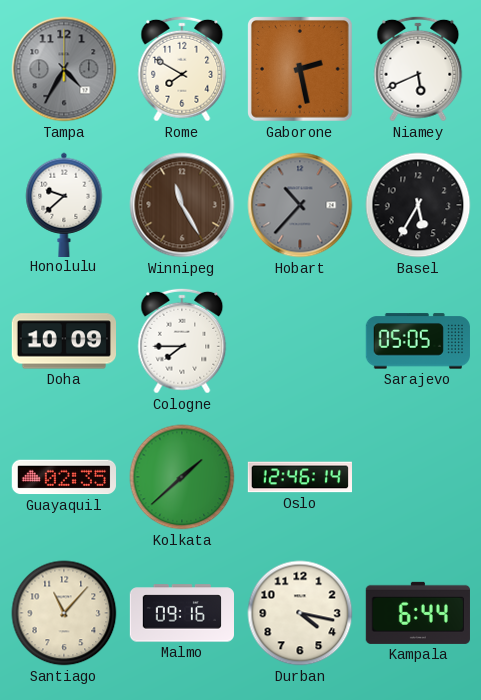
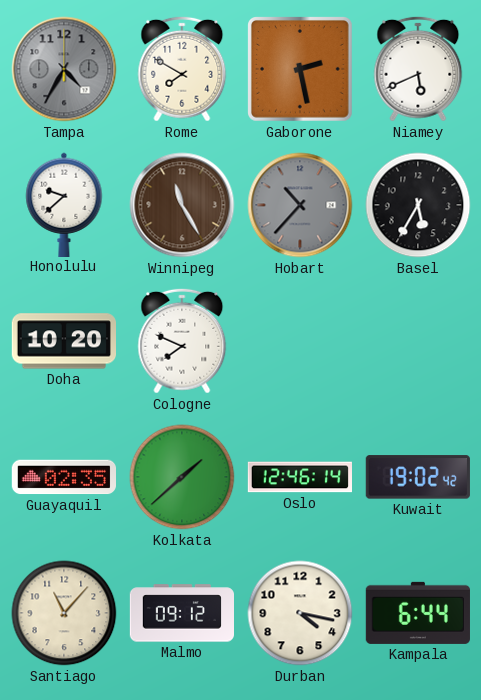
Doha: 10:09 -> 10:20
Cologne: 7:45 -> 7:49
Sarajevo: 05:05 -> none
Kuwait: none -> 19:02
Malmo: 09:16 -> 09:12
